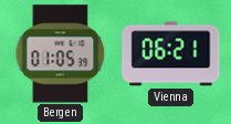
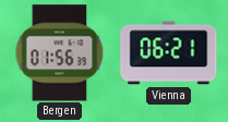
Bergen: 01:05 -> 01:56
